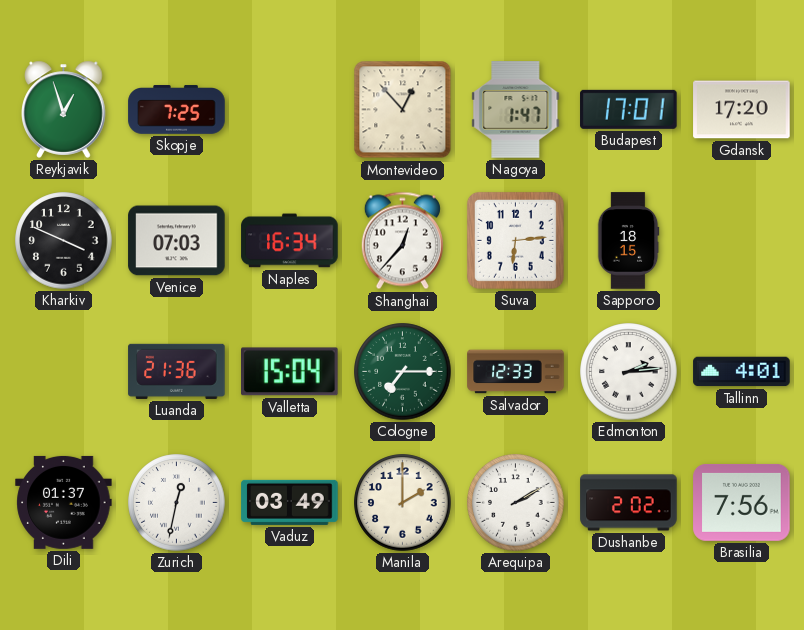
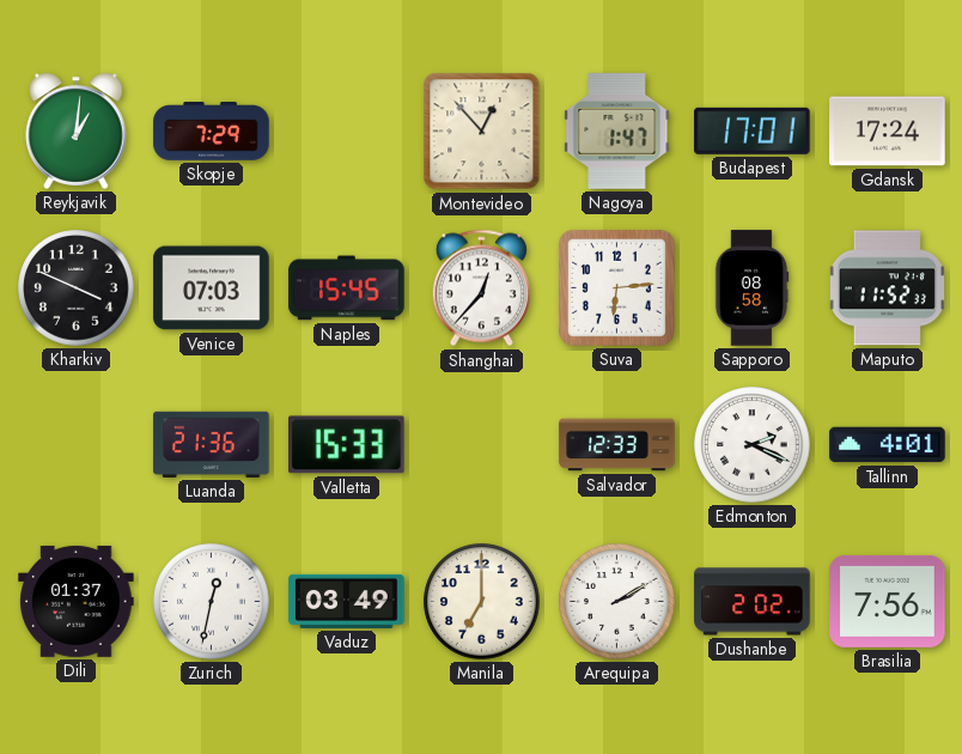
Reykjavik: 12:57 -> 1:01
Skopje: 7:25 -> 7:29
Gdansk: 17:20 -> 17:24
Naples: 16:34 -> 15:45
Sapporo: 18:15 -> 08:58
Maputo: none -> 11:52
Valletta: 15:04 -> 15:33
Cologne: 7:15 -> none
Edmonton: 2:14 -> 2:19
Manila: 2:00 -> 7:00
